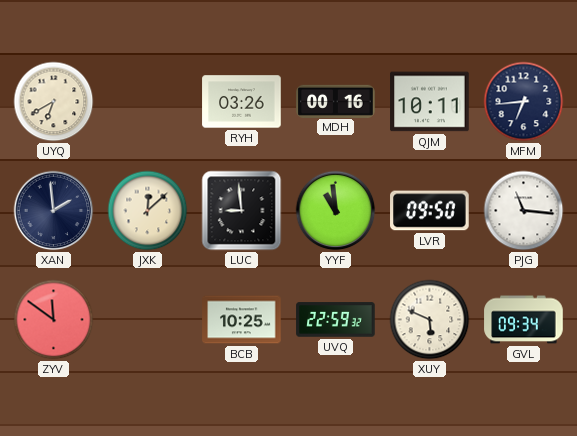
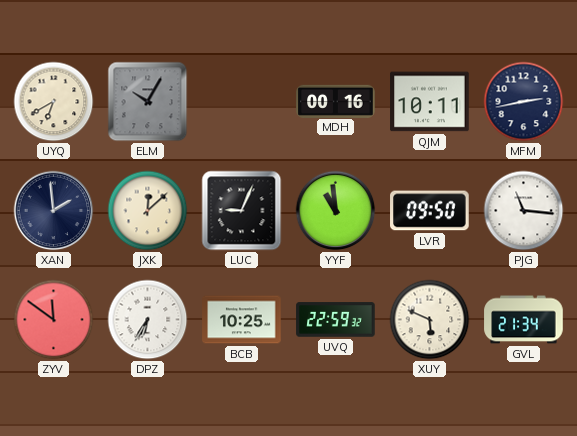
ELM: none -> 10:05
RYH: 03:26 -> none
MFM: 6:44 -> 2:43
LUC: 8:59 -> 9:04
DPZ: none -> 6:35
GVL: 09:34 -> 21:34
